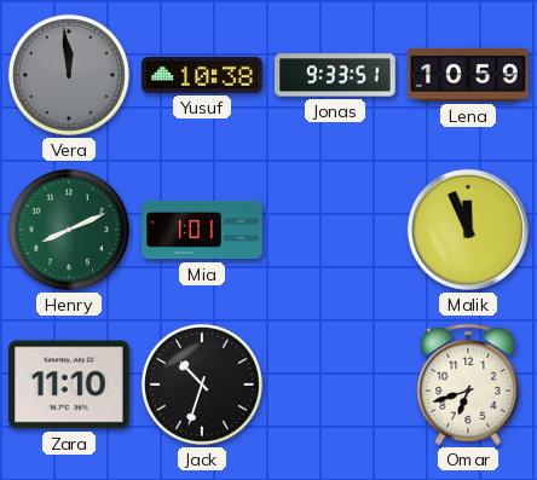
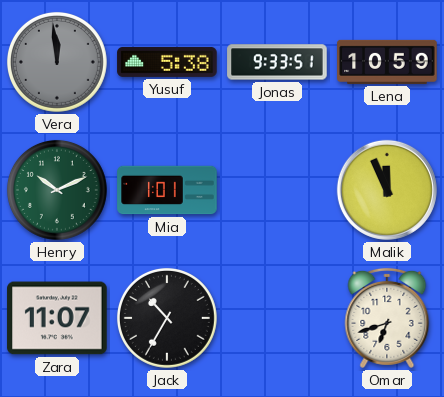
Yusuf: 10:38 -> 5:38
Henry: 8:11 -> 10:11
Zara: 11:10 -> 11:07
Jack: 10:33 -> 10:35
